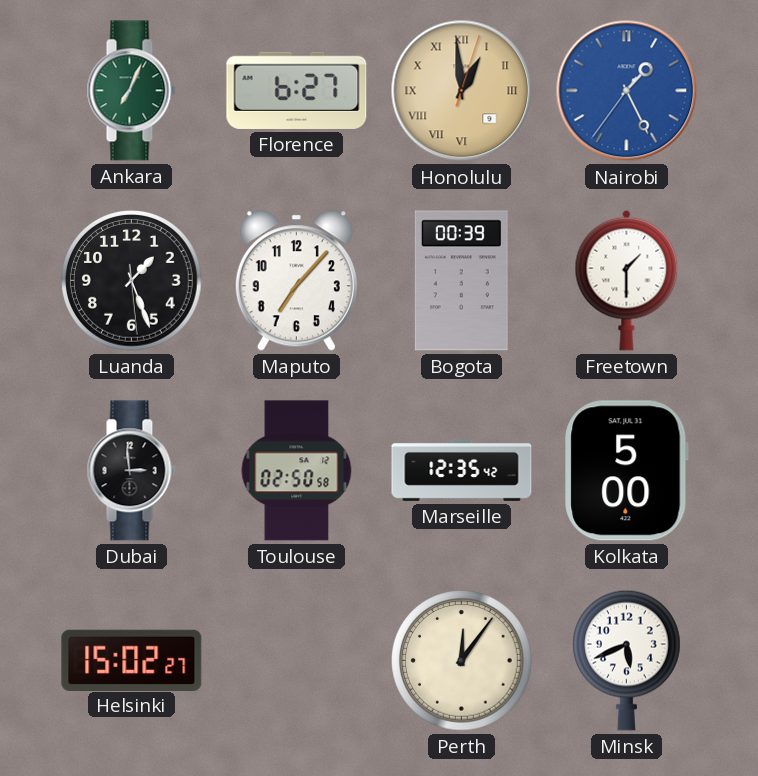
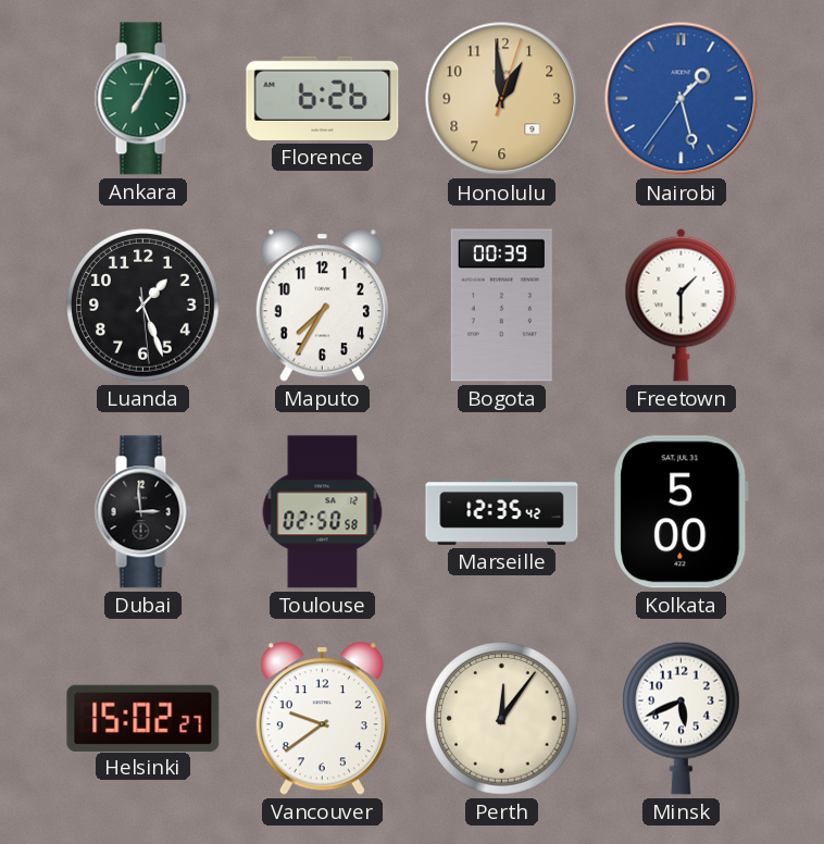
Florence: 6:27 -> 6:26
Honolulu numerals: Roman -> Arabic
Nairobi: 1:25 -> 1:27
Maputo: 7:07 -> 7:35
Vancouver: none -> 9:39
